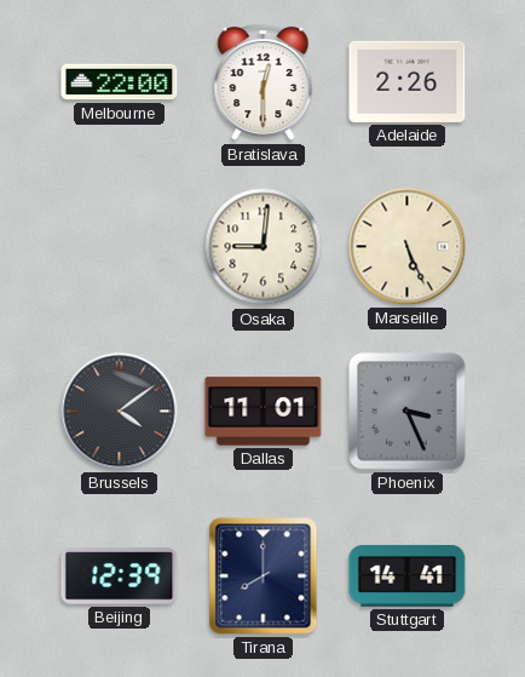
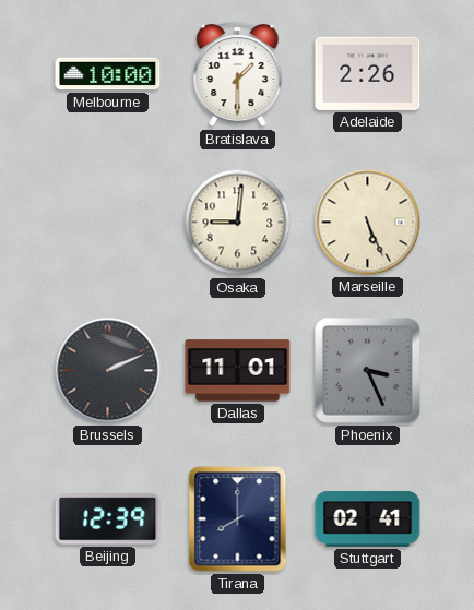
Melbourne: 22:00 -> 10:00
Bratislava: 12:30 -> 1:30
Brussels: 4:09 -> 2:11
Stuttgart: 14:41 -> 02:41
